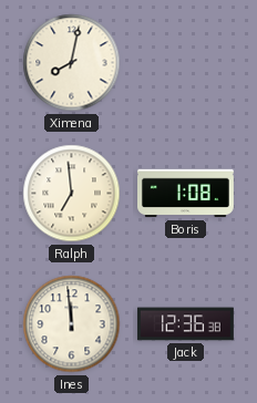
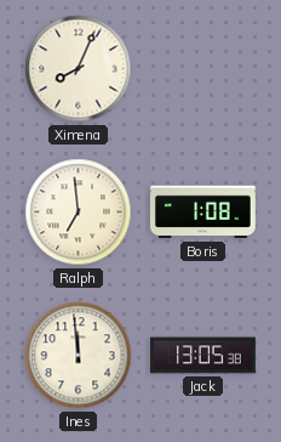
Ximena: 8:02 -> 8:04
Jack: 12:36 -> 13:05
